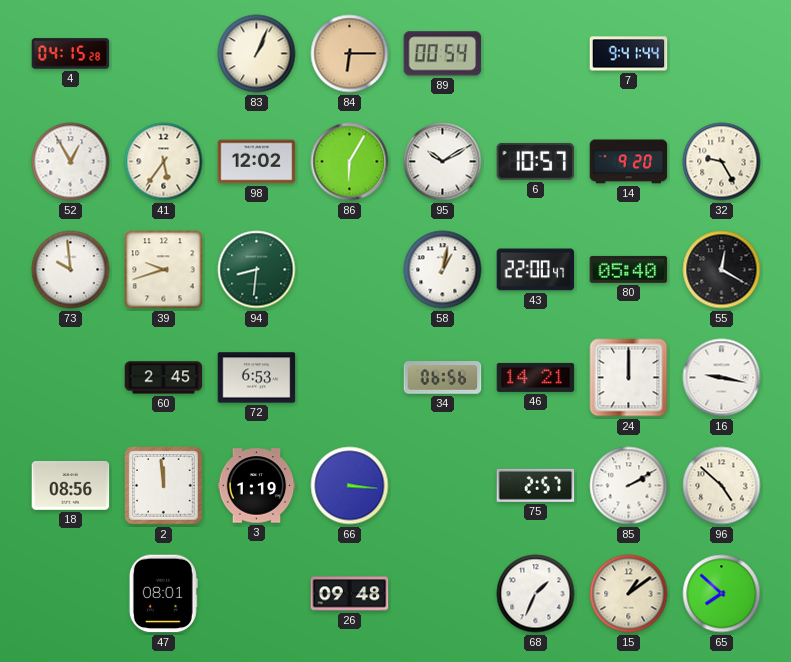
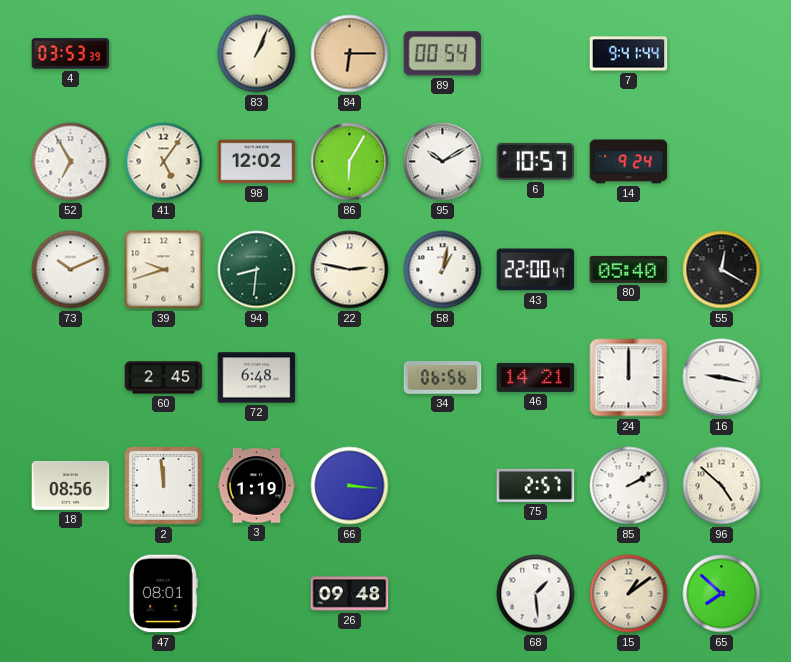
4: 04:15 -> 03:53
52: 12:55 -> 6:55
41: 5:36 -> 5:06
14: 9:20 -> 9:24
32: 9:25 -> none
73: 9:59 -> 10:11
22: none -> 2:47
72: 6:53 -> 6:48
68: 1:34 -> 1:29
